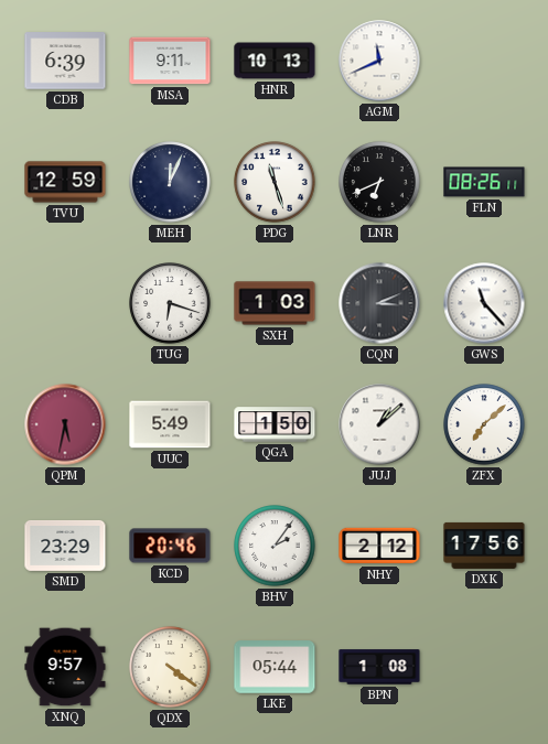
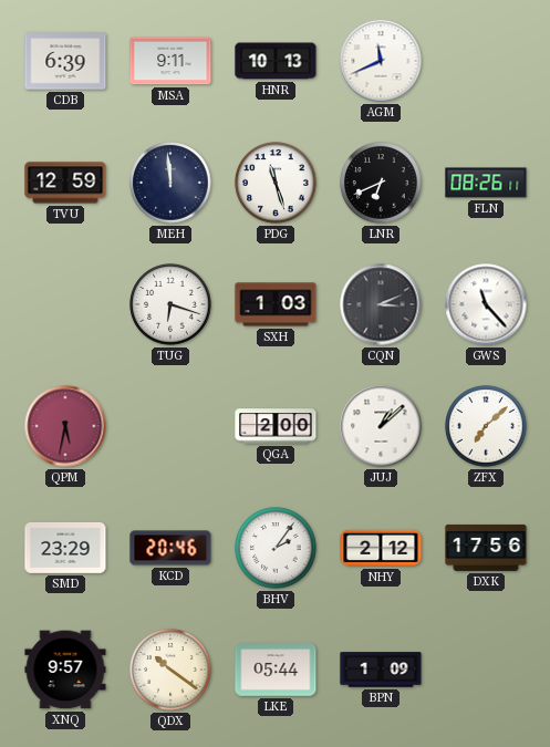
MEH: 12:04 -> 11:59
UUC: 5:49 -> none
QGA: 1:50 -> 2:00
QDX: 4:21 -> 10:21
BPN: 1:08 -> 1:09
